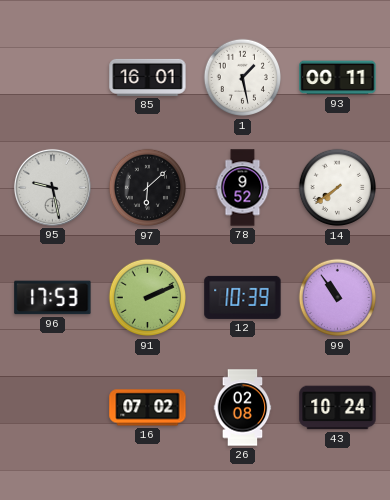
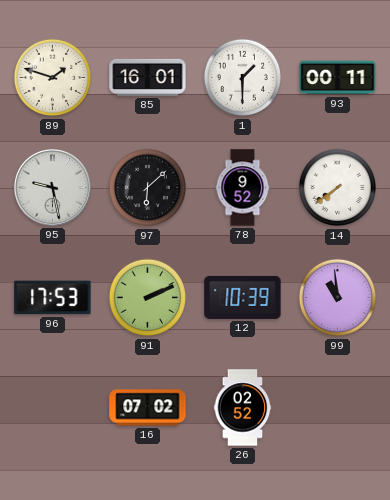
89: none -> 1:48
1: 1:28 -> 1:30
99: 10:54 -> 10:59
26: 02:08 -> 02:52
43: 10:24 -> none
